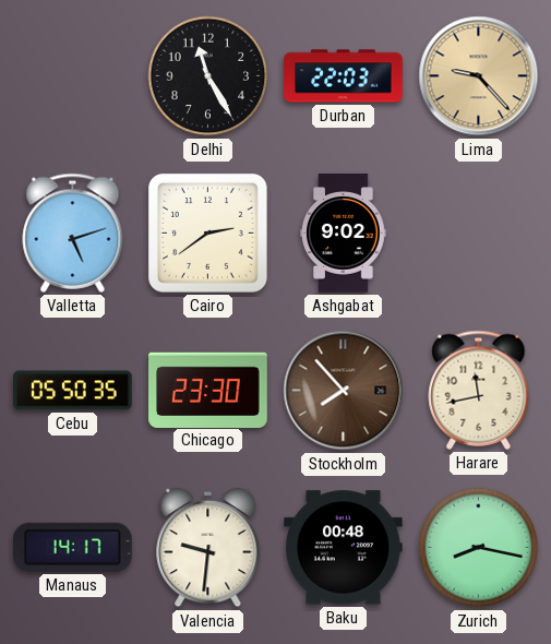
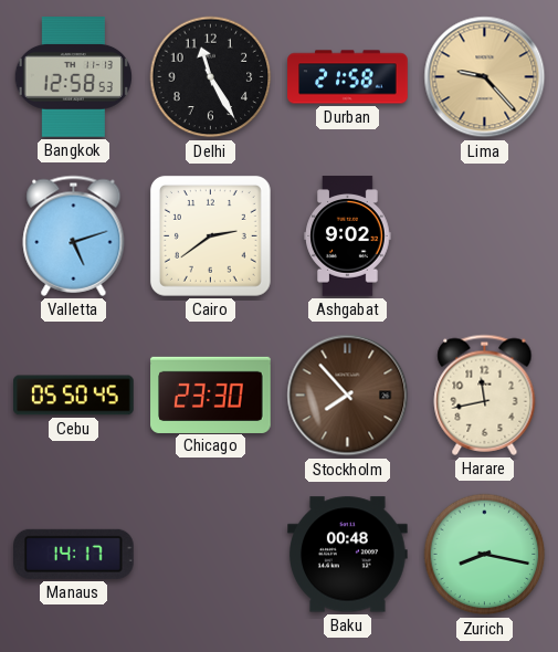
Bangkok: none -> 12:58
Durban: 22:03 -> 21:58
Cebu: 05:50:35 -> 05:50:45
Valencia: 9:31 -> none
